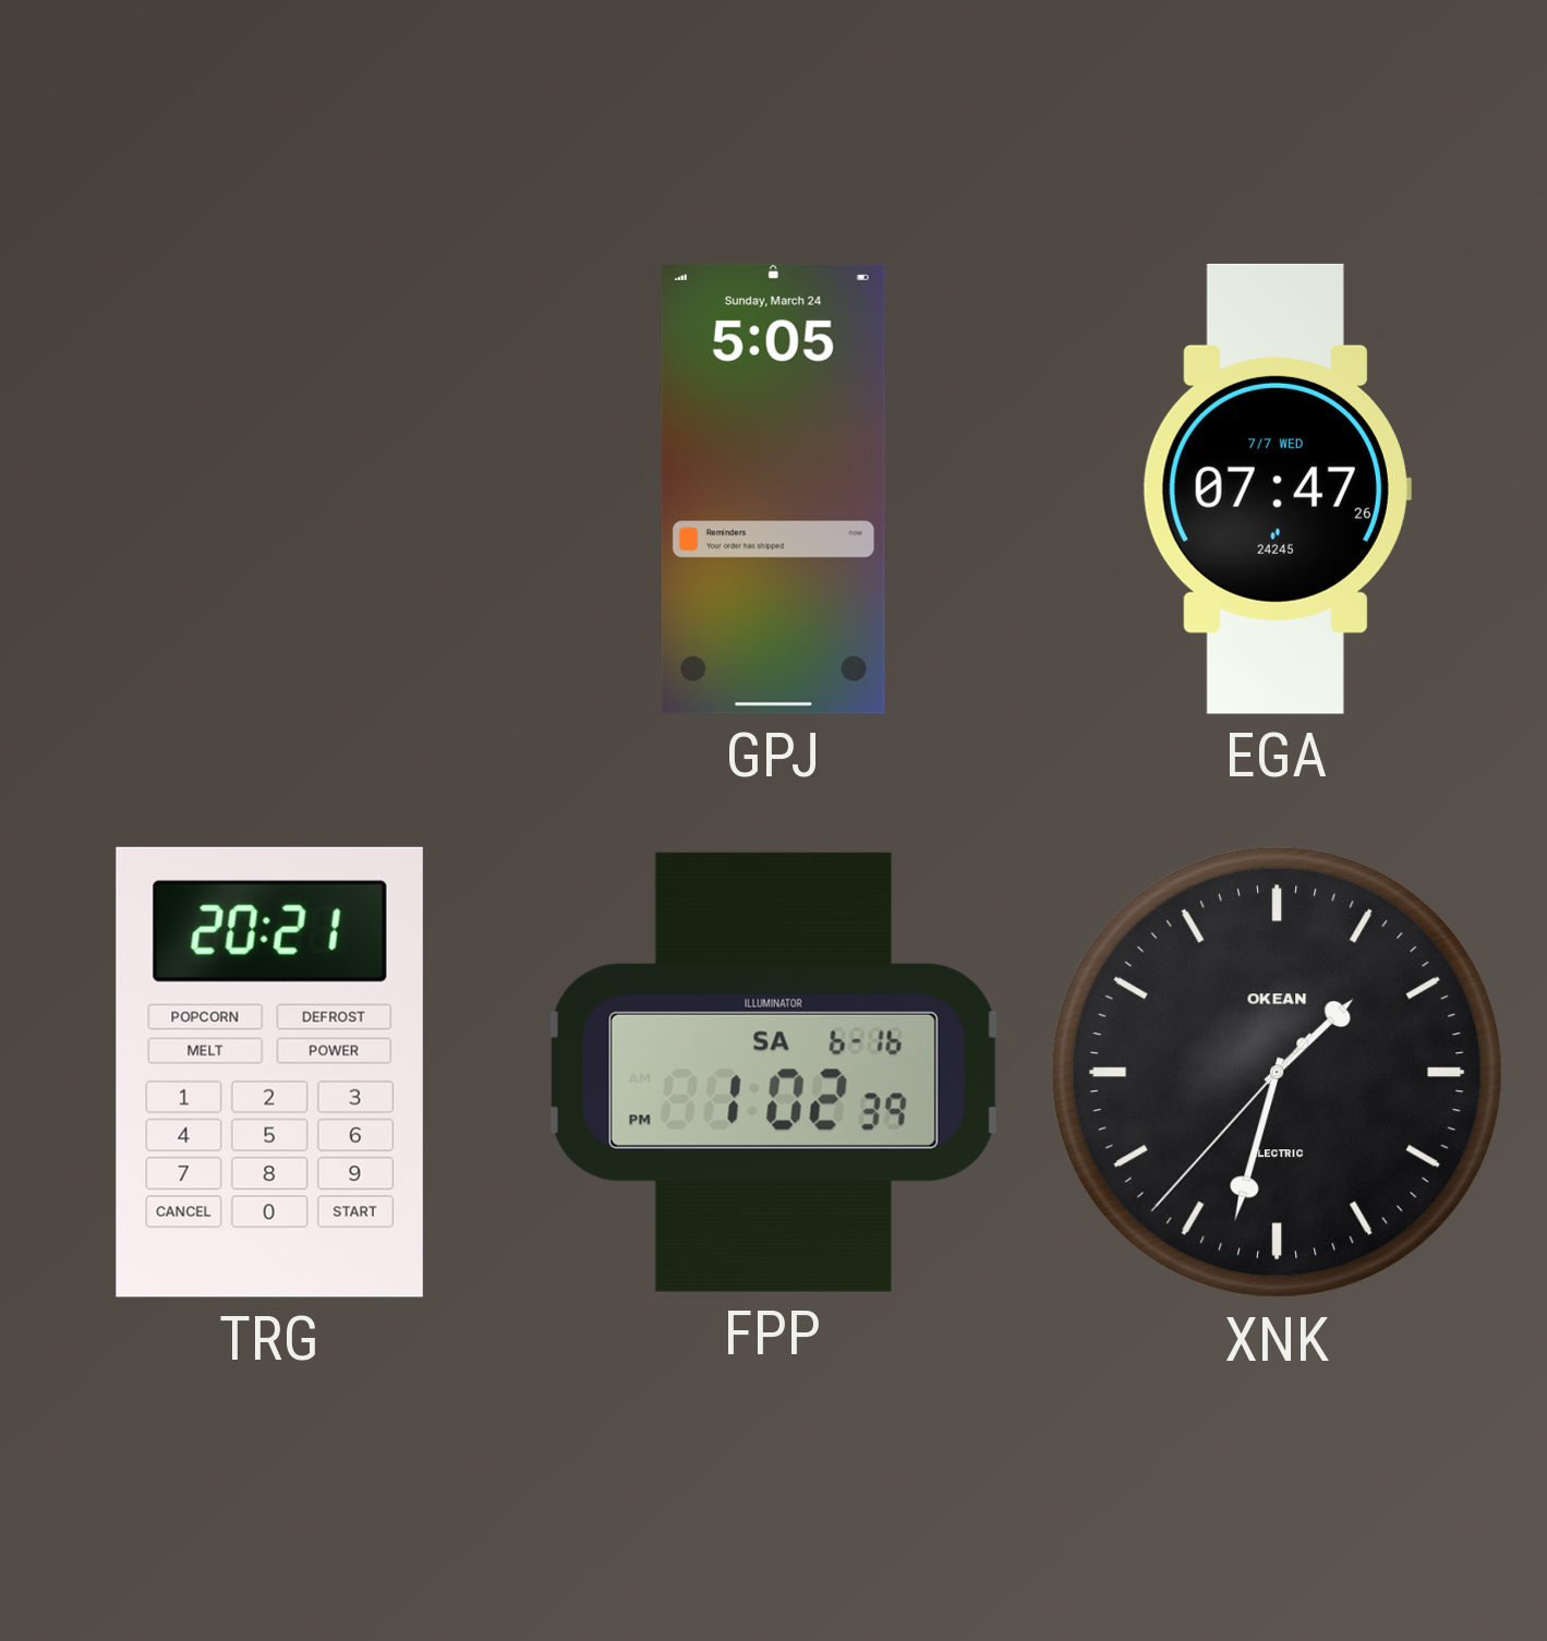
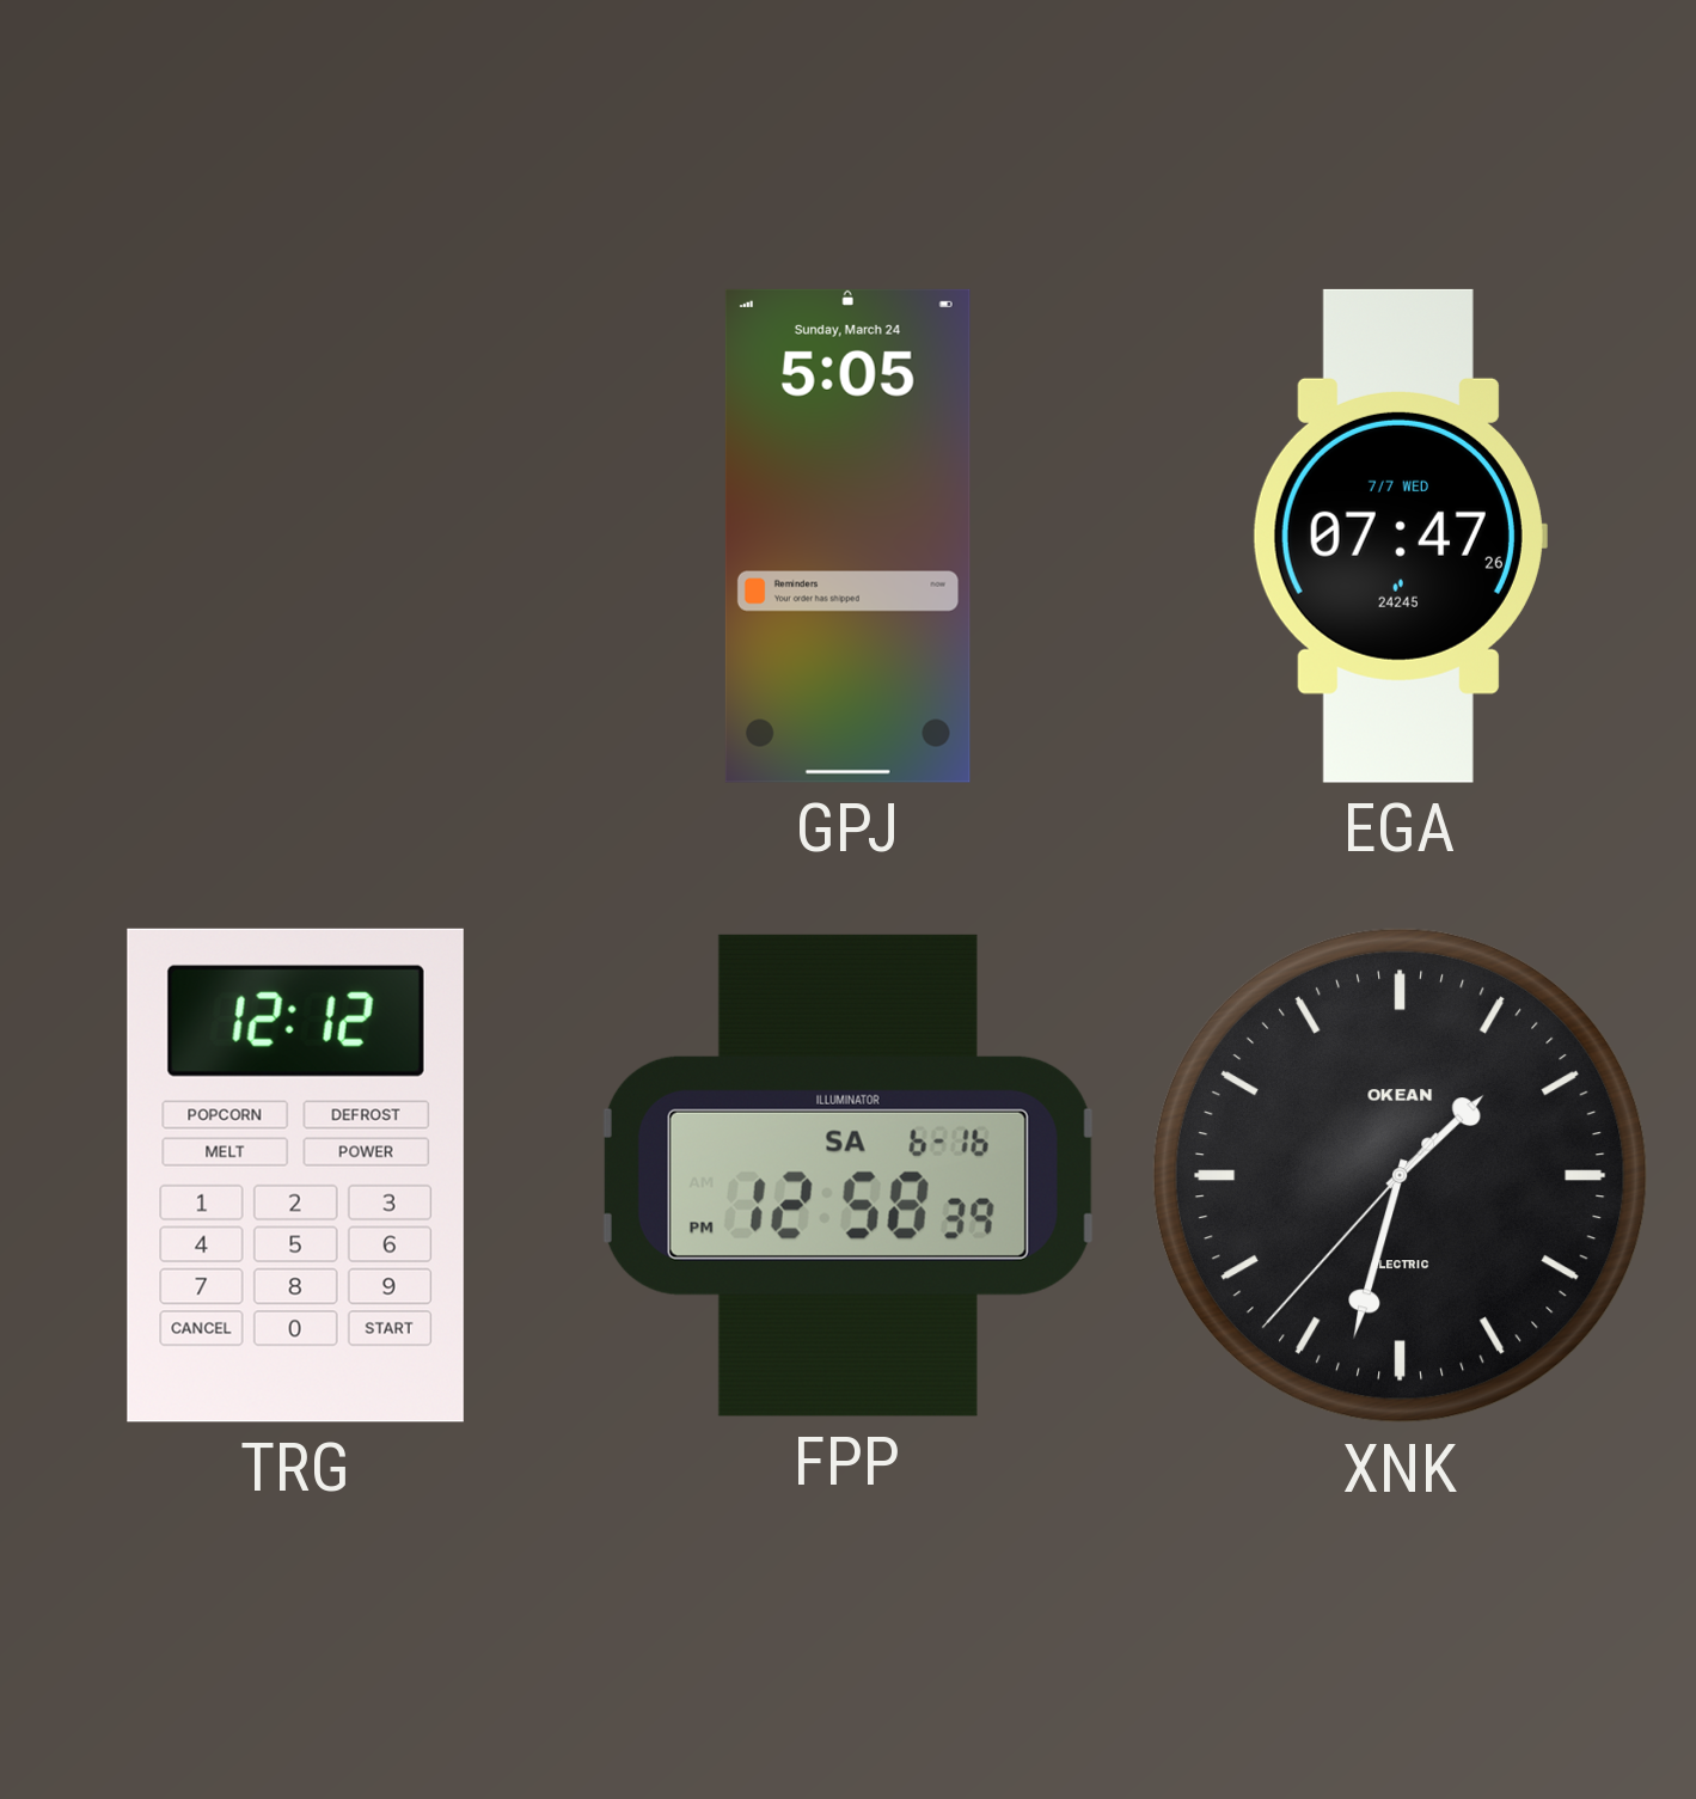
TRG: 20:21 -> 12:12
FPP: 1:02 -> 12:58
